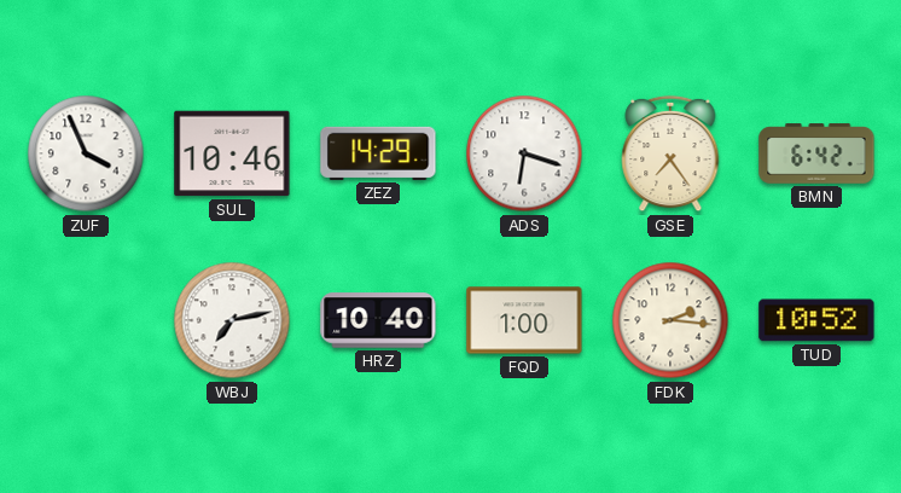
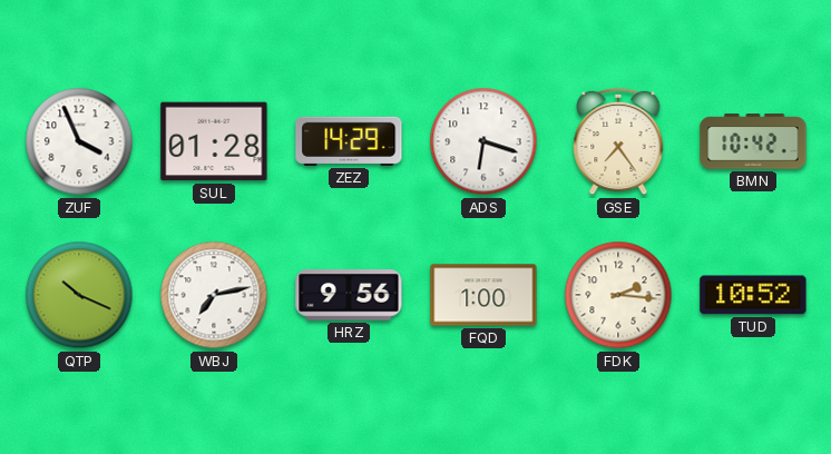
SUL: 10:46 -> 01:28
BMN: 6:42 -> 10:42
QTP: none -> 10:19
HRZ: 10:40 -> 9:56
